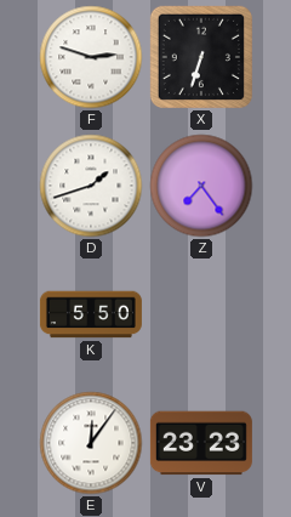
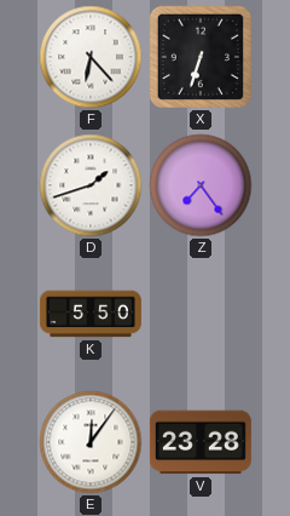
F: 2:48 -> 6:23
V: 23:23 -> 23:28
